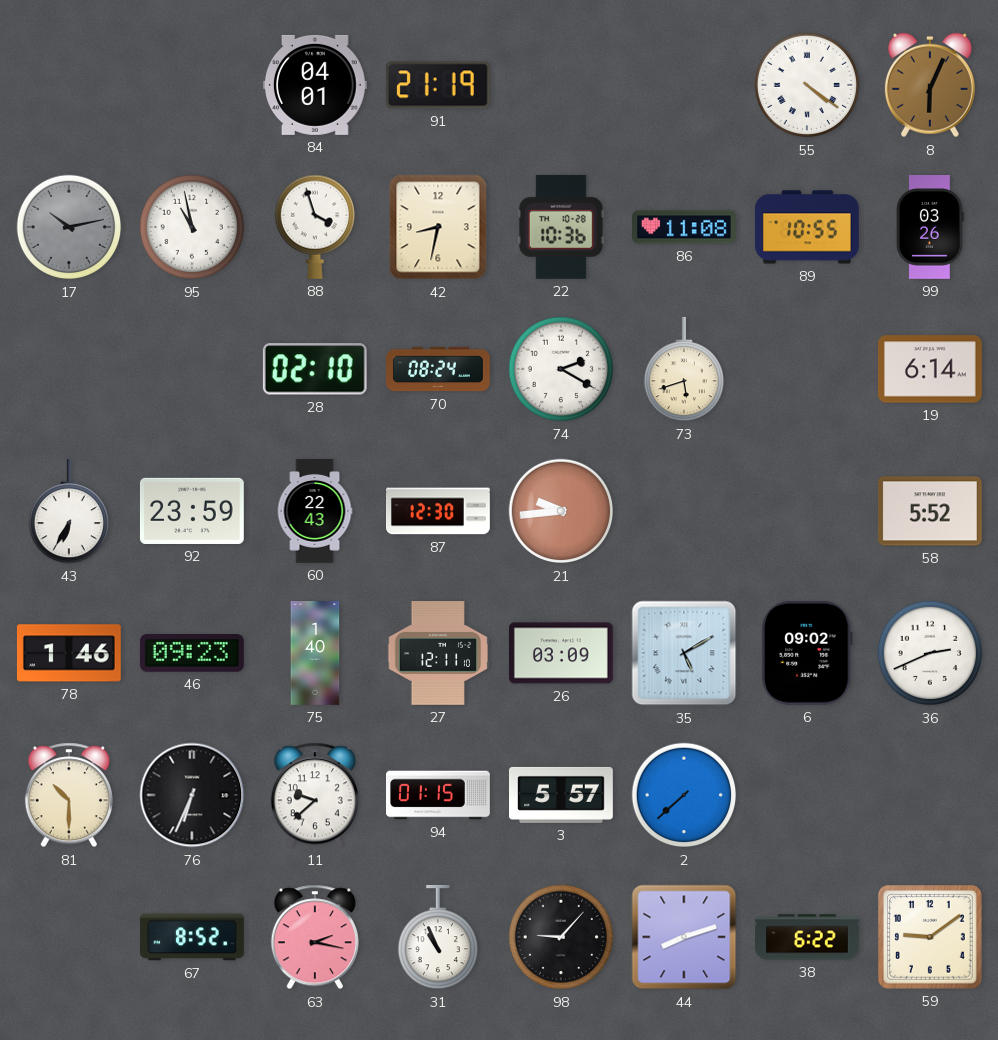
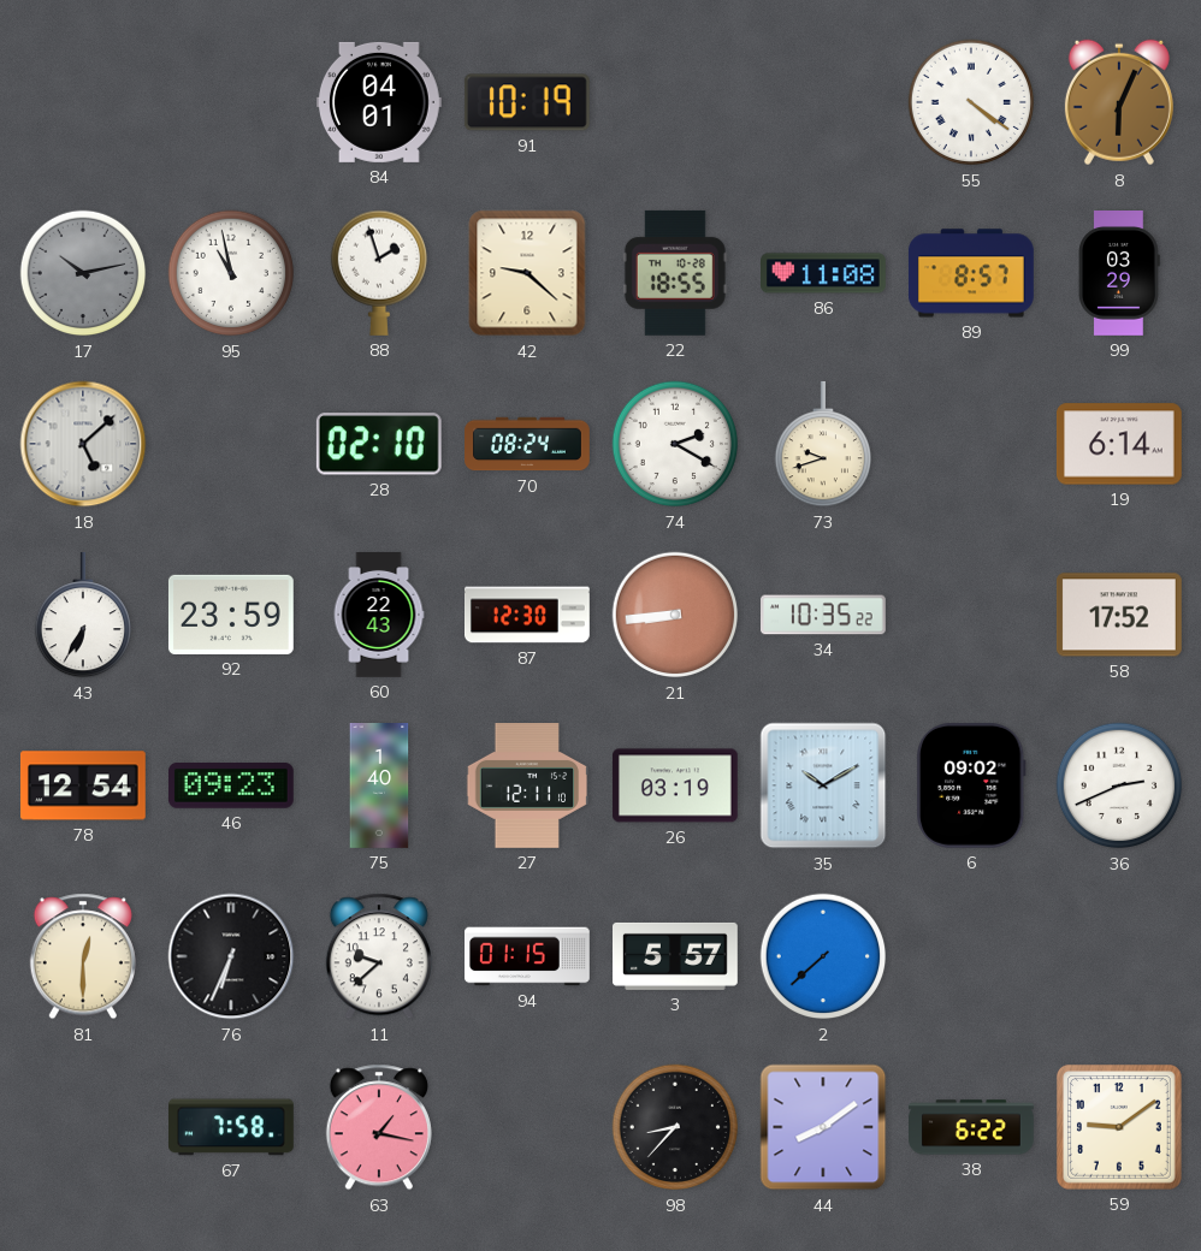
91: 21:19 -> 10:19
88: 3:57 -> 1:57
42: 8:32 -> 9:22
22: 10:36 -> 18:55
89: 10:55 -> 8:57
99: 03:26 -> 03:29
18: none -> 5:08
73: 5:42 -> 9:42
21: 9:44 -> 8:44
34: none -> 10:35
58: 5:52 -> 17:52
78: 1:46 -> 12:54
26: 03:09 -> 03:19
35: 5:10 -> 10:10
81: 10:30 -> 12:30
67: 8:52 -> 7:58
63: 2:17 -> 1:17
31: 10:56 -> none
98: 9:07 -> 8:37
44: 8:12 -> 8:09
